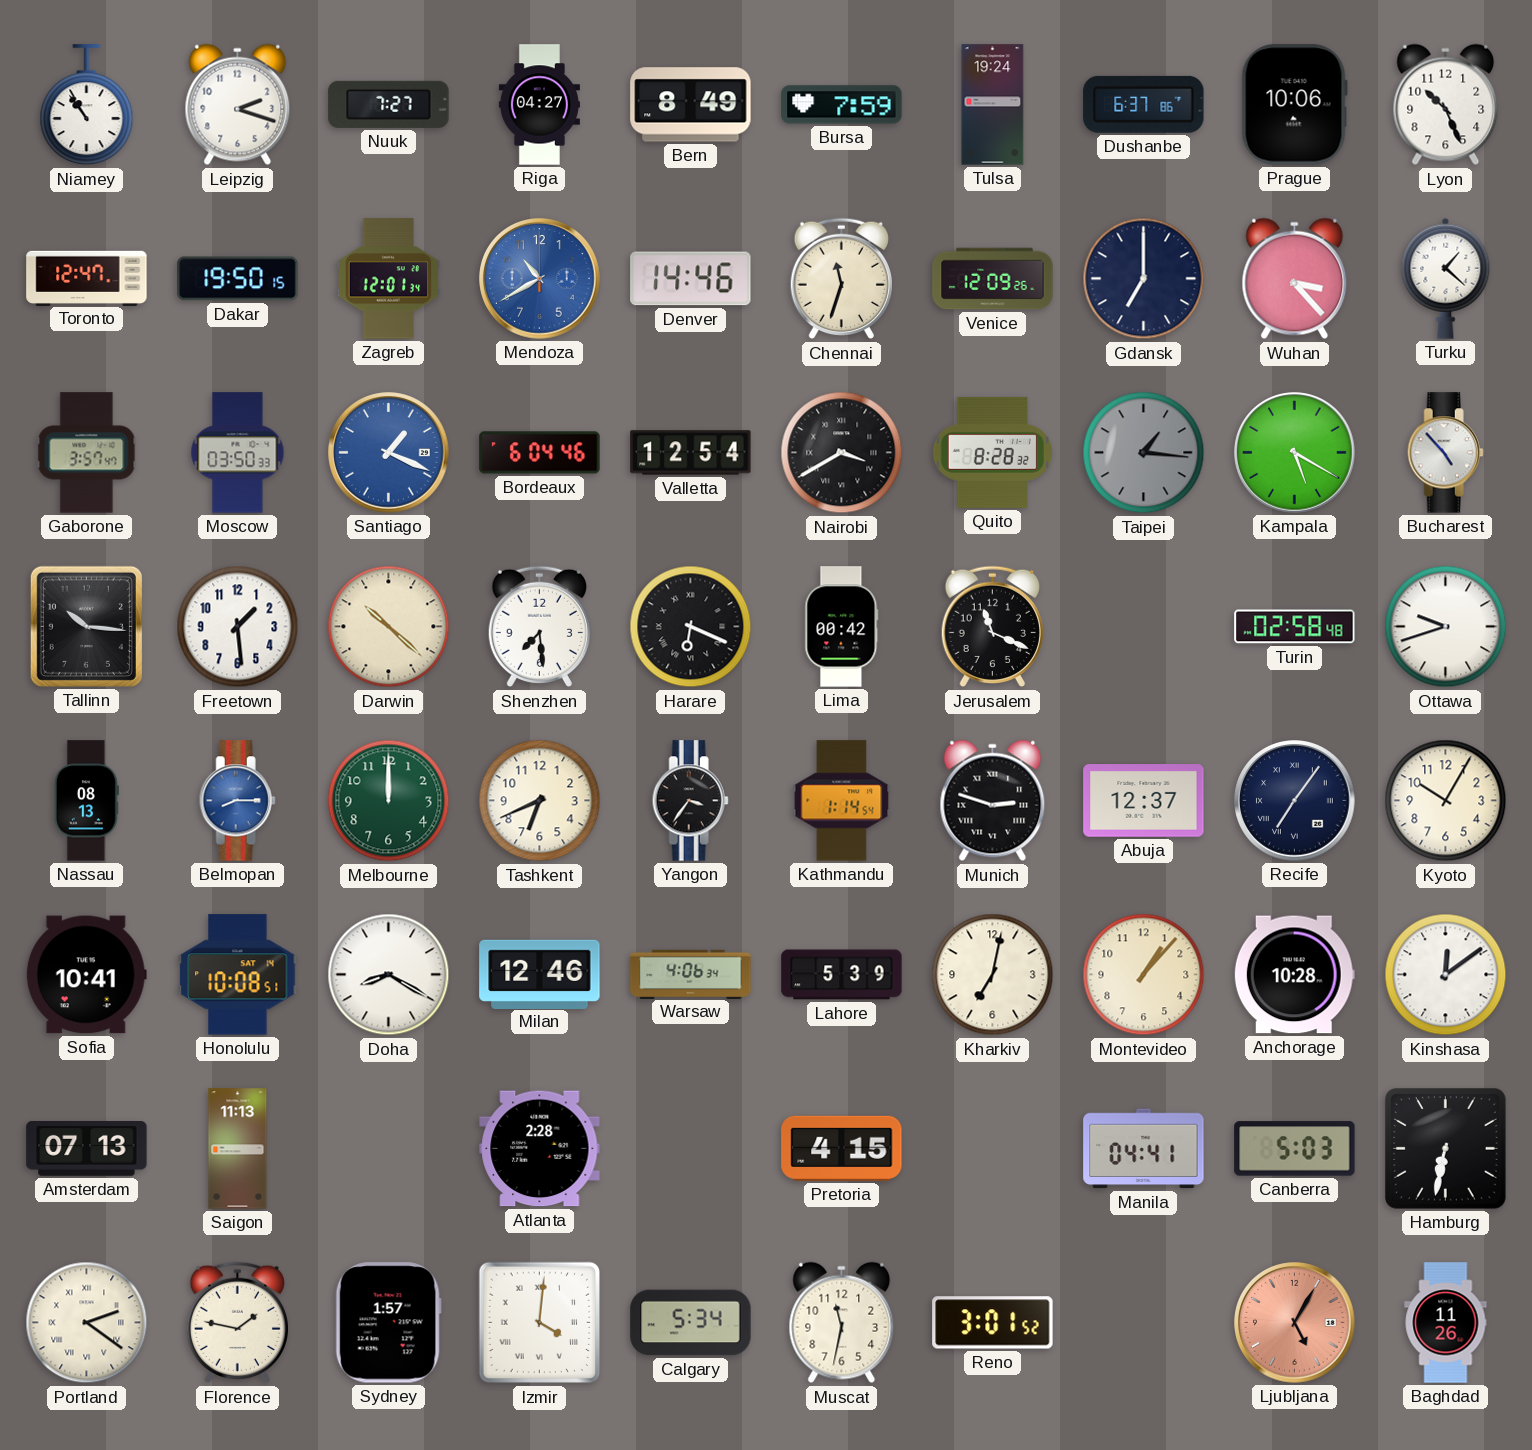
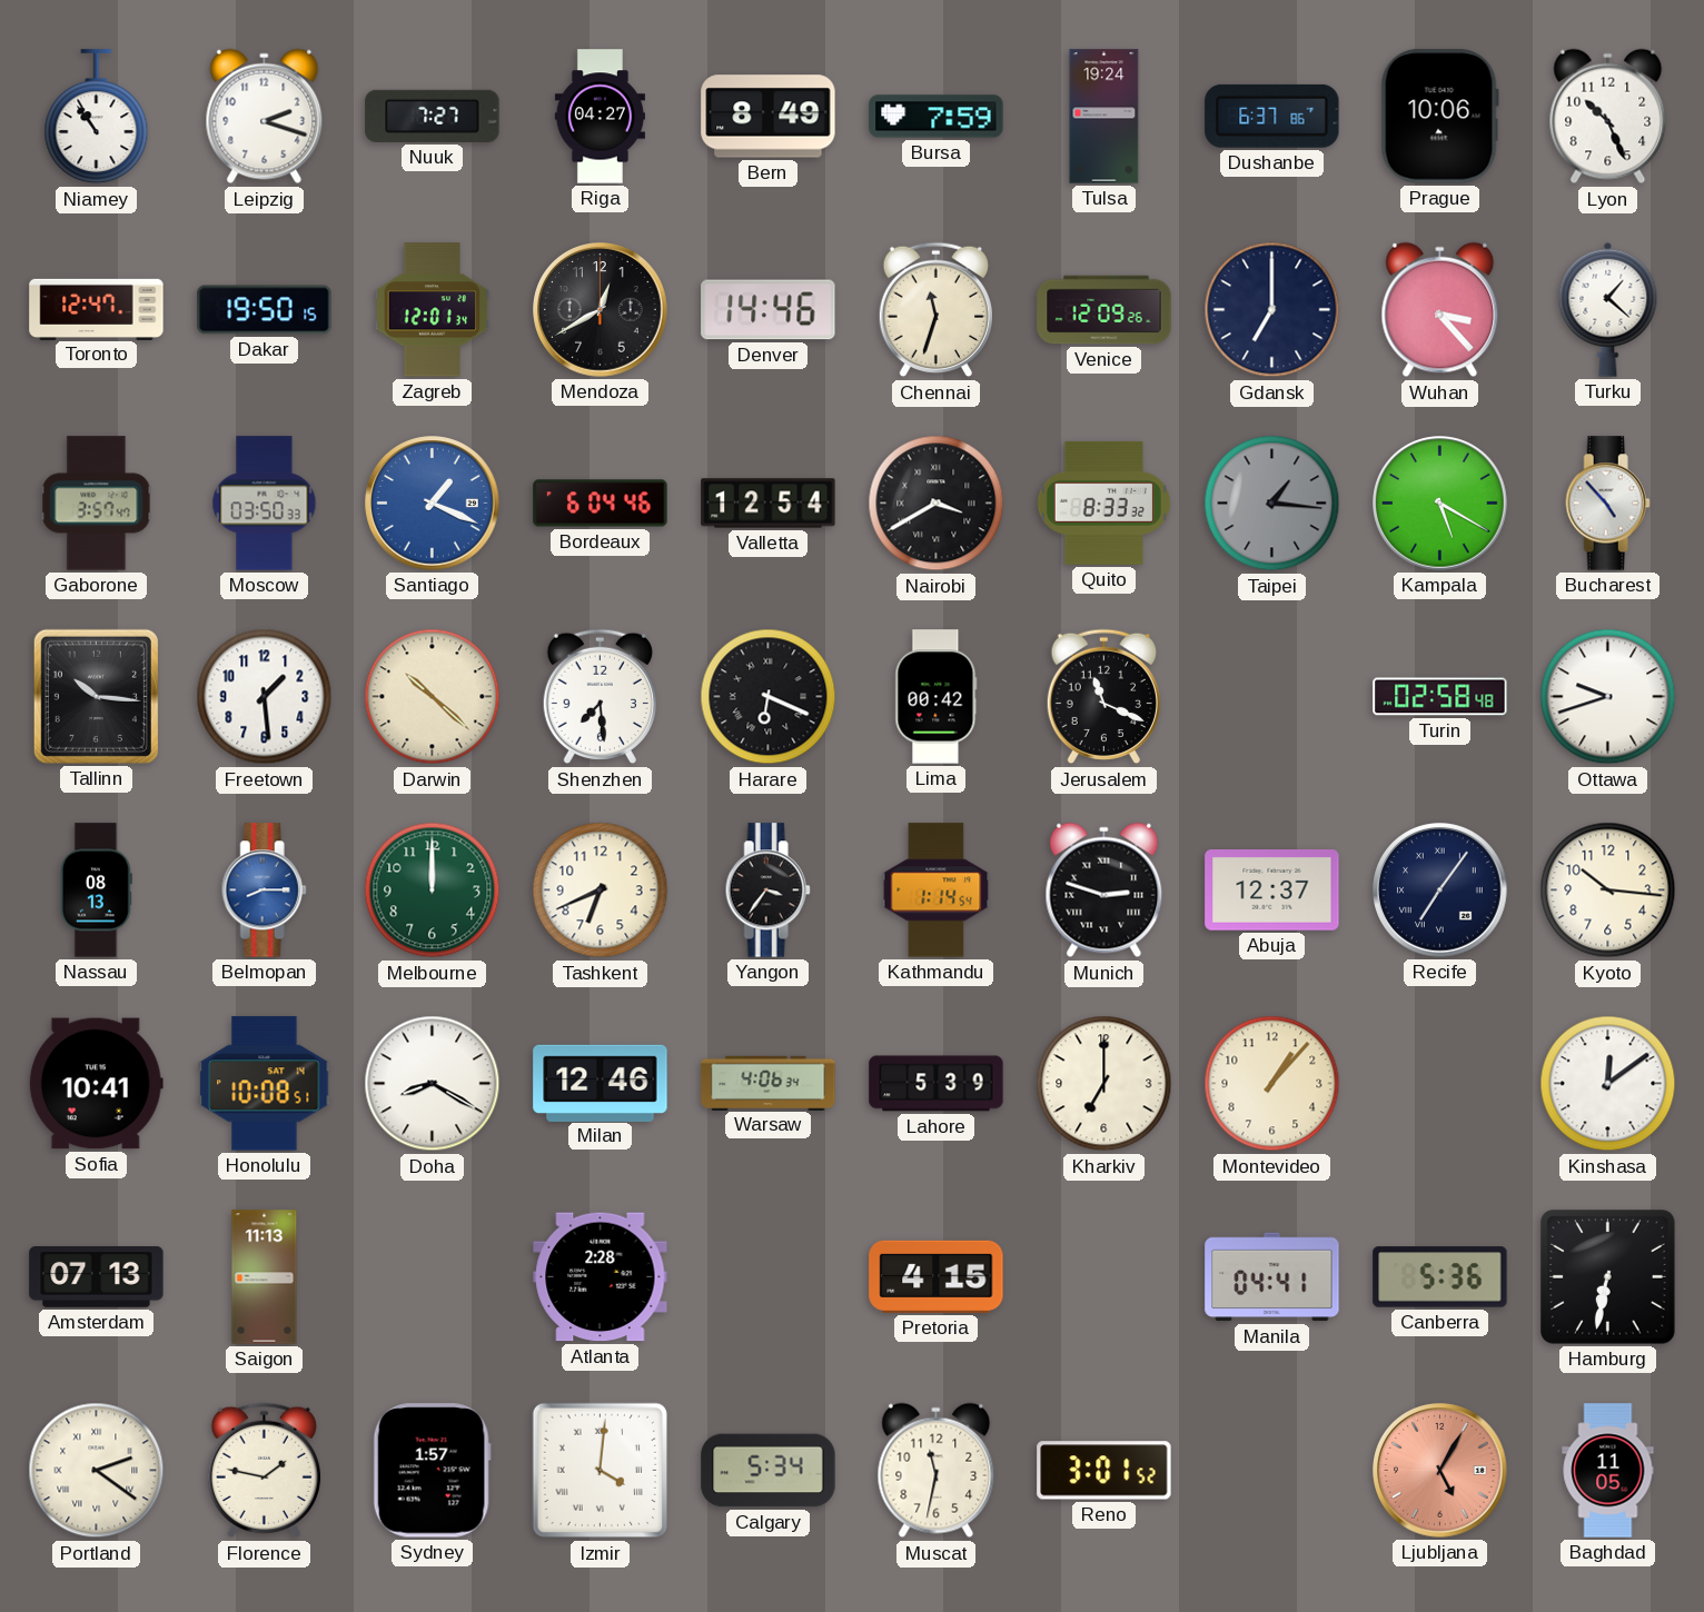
Mendoza: 10:40 -> 12:40
Mendoza dial: blue -> black
Quito: 8:28 -> 8:33
Kyoto: 10:05 -> 10:16
Kharkiv: 7:02 -> 7:00
Anchorage: 10:28 -> none
Canberra: 5:03 -> 5:36
Baghdad: 11:26 -> 11:05
